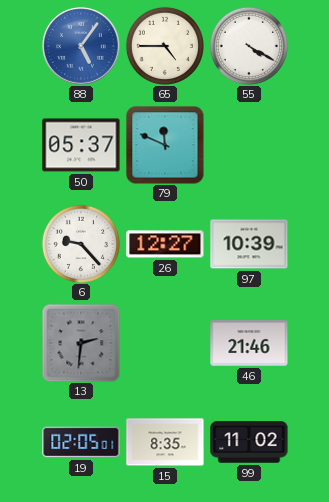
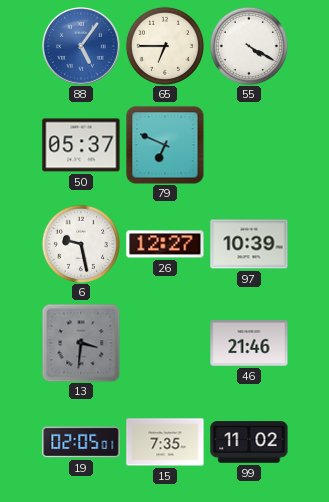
65: 4:45 -> 6:45
79: 11:49 -> 6:49
6: 9:23 -> 9:28
13: 2:31 -> 3:31
15: 8:35 -> 7:35
